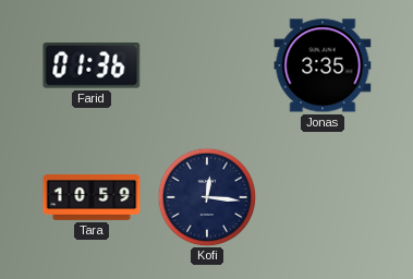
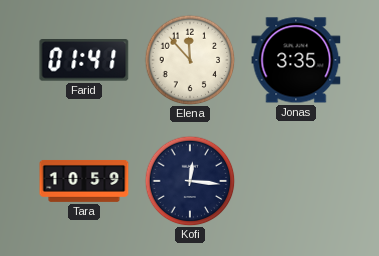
Farid: 01:36 -> 01:41
Elena: none -> 11:53
